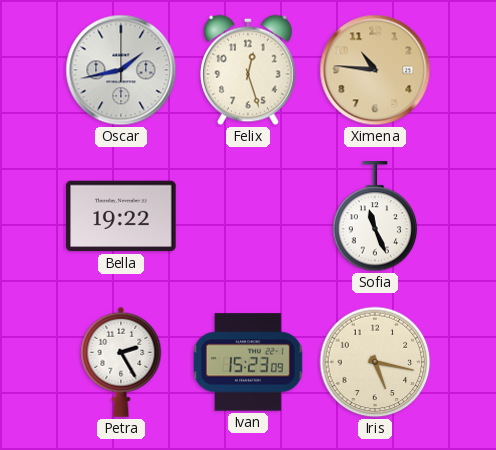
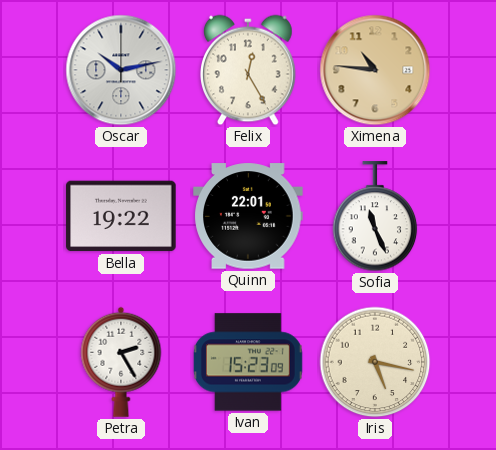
Oscar: 1:43 -> 10:13
Felix: 12:27 -> 12:25
Quinn: none -> 22:01
